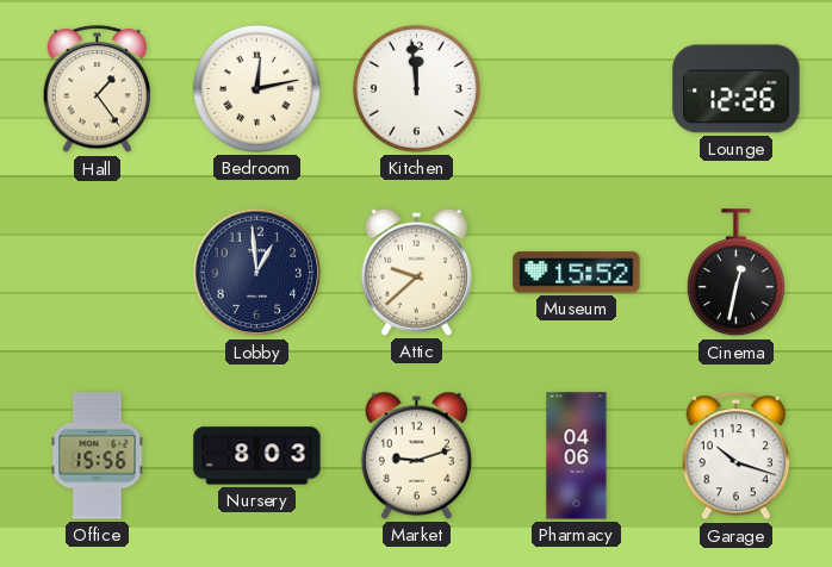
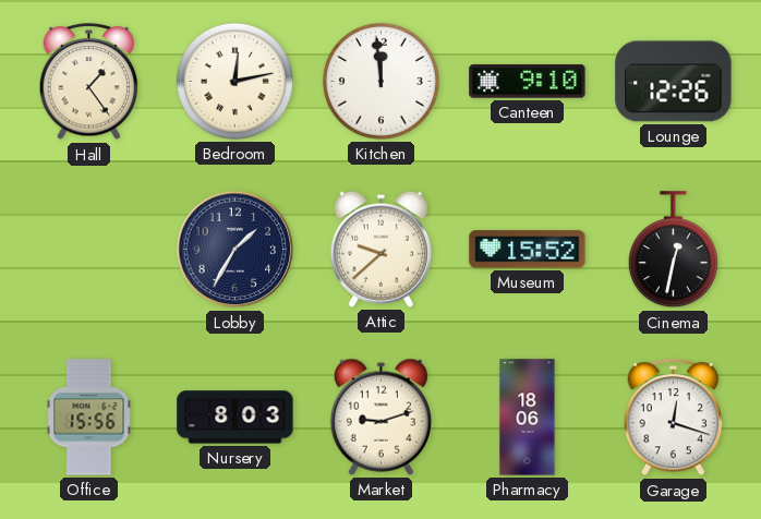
Canteen: none -> 9:10
Lobby: 12:59 -> 1:35
Pharmacy: 04:06 -> 18:06
Garage: 10:18 -> 12:18
